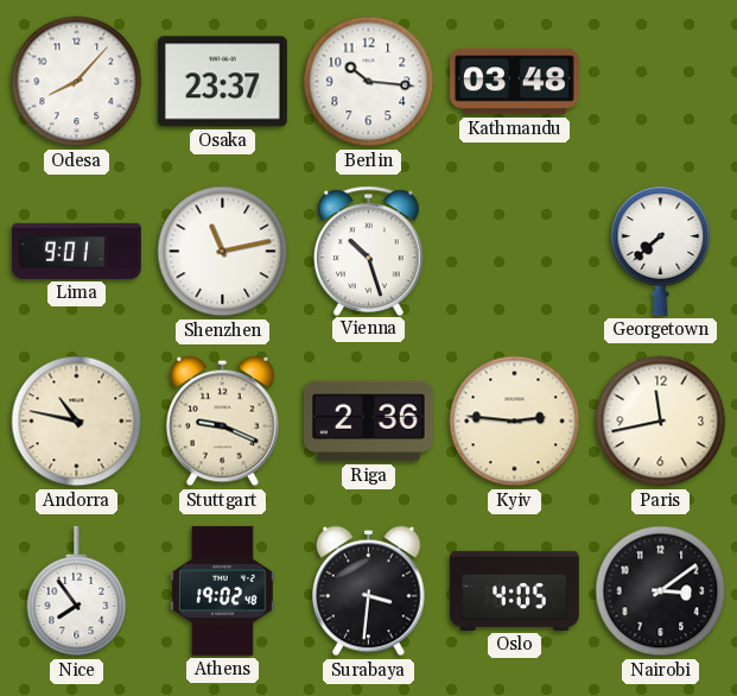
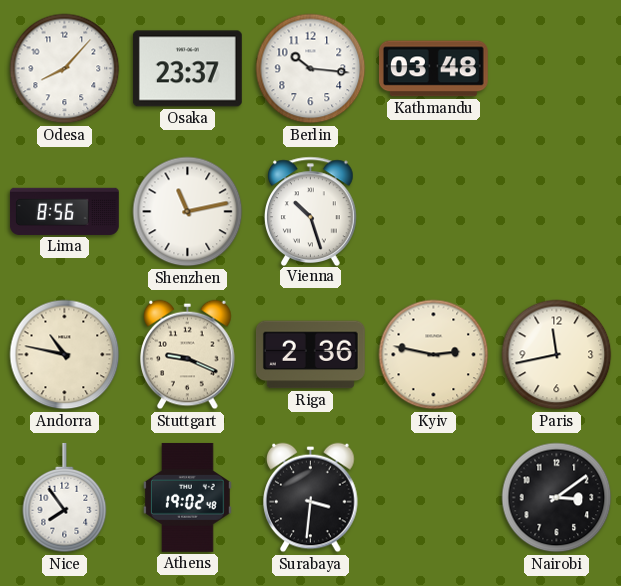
Lima: 9:01 -> 8:56
Georgetown: 7:38 -> none
Kyiv: 2:46 -> 2:47
Oslo: 4:05 -> none
